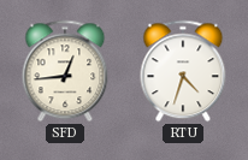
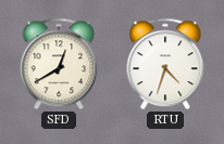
SFD: 12:44 -> 12:40
